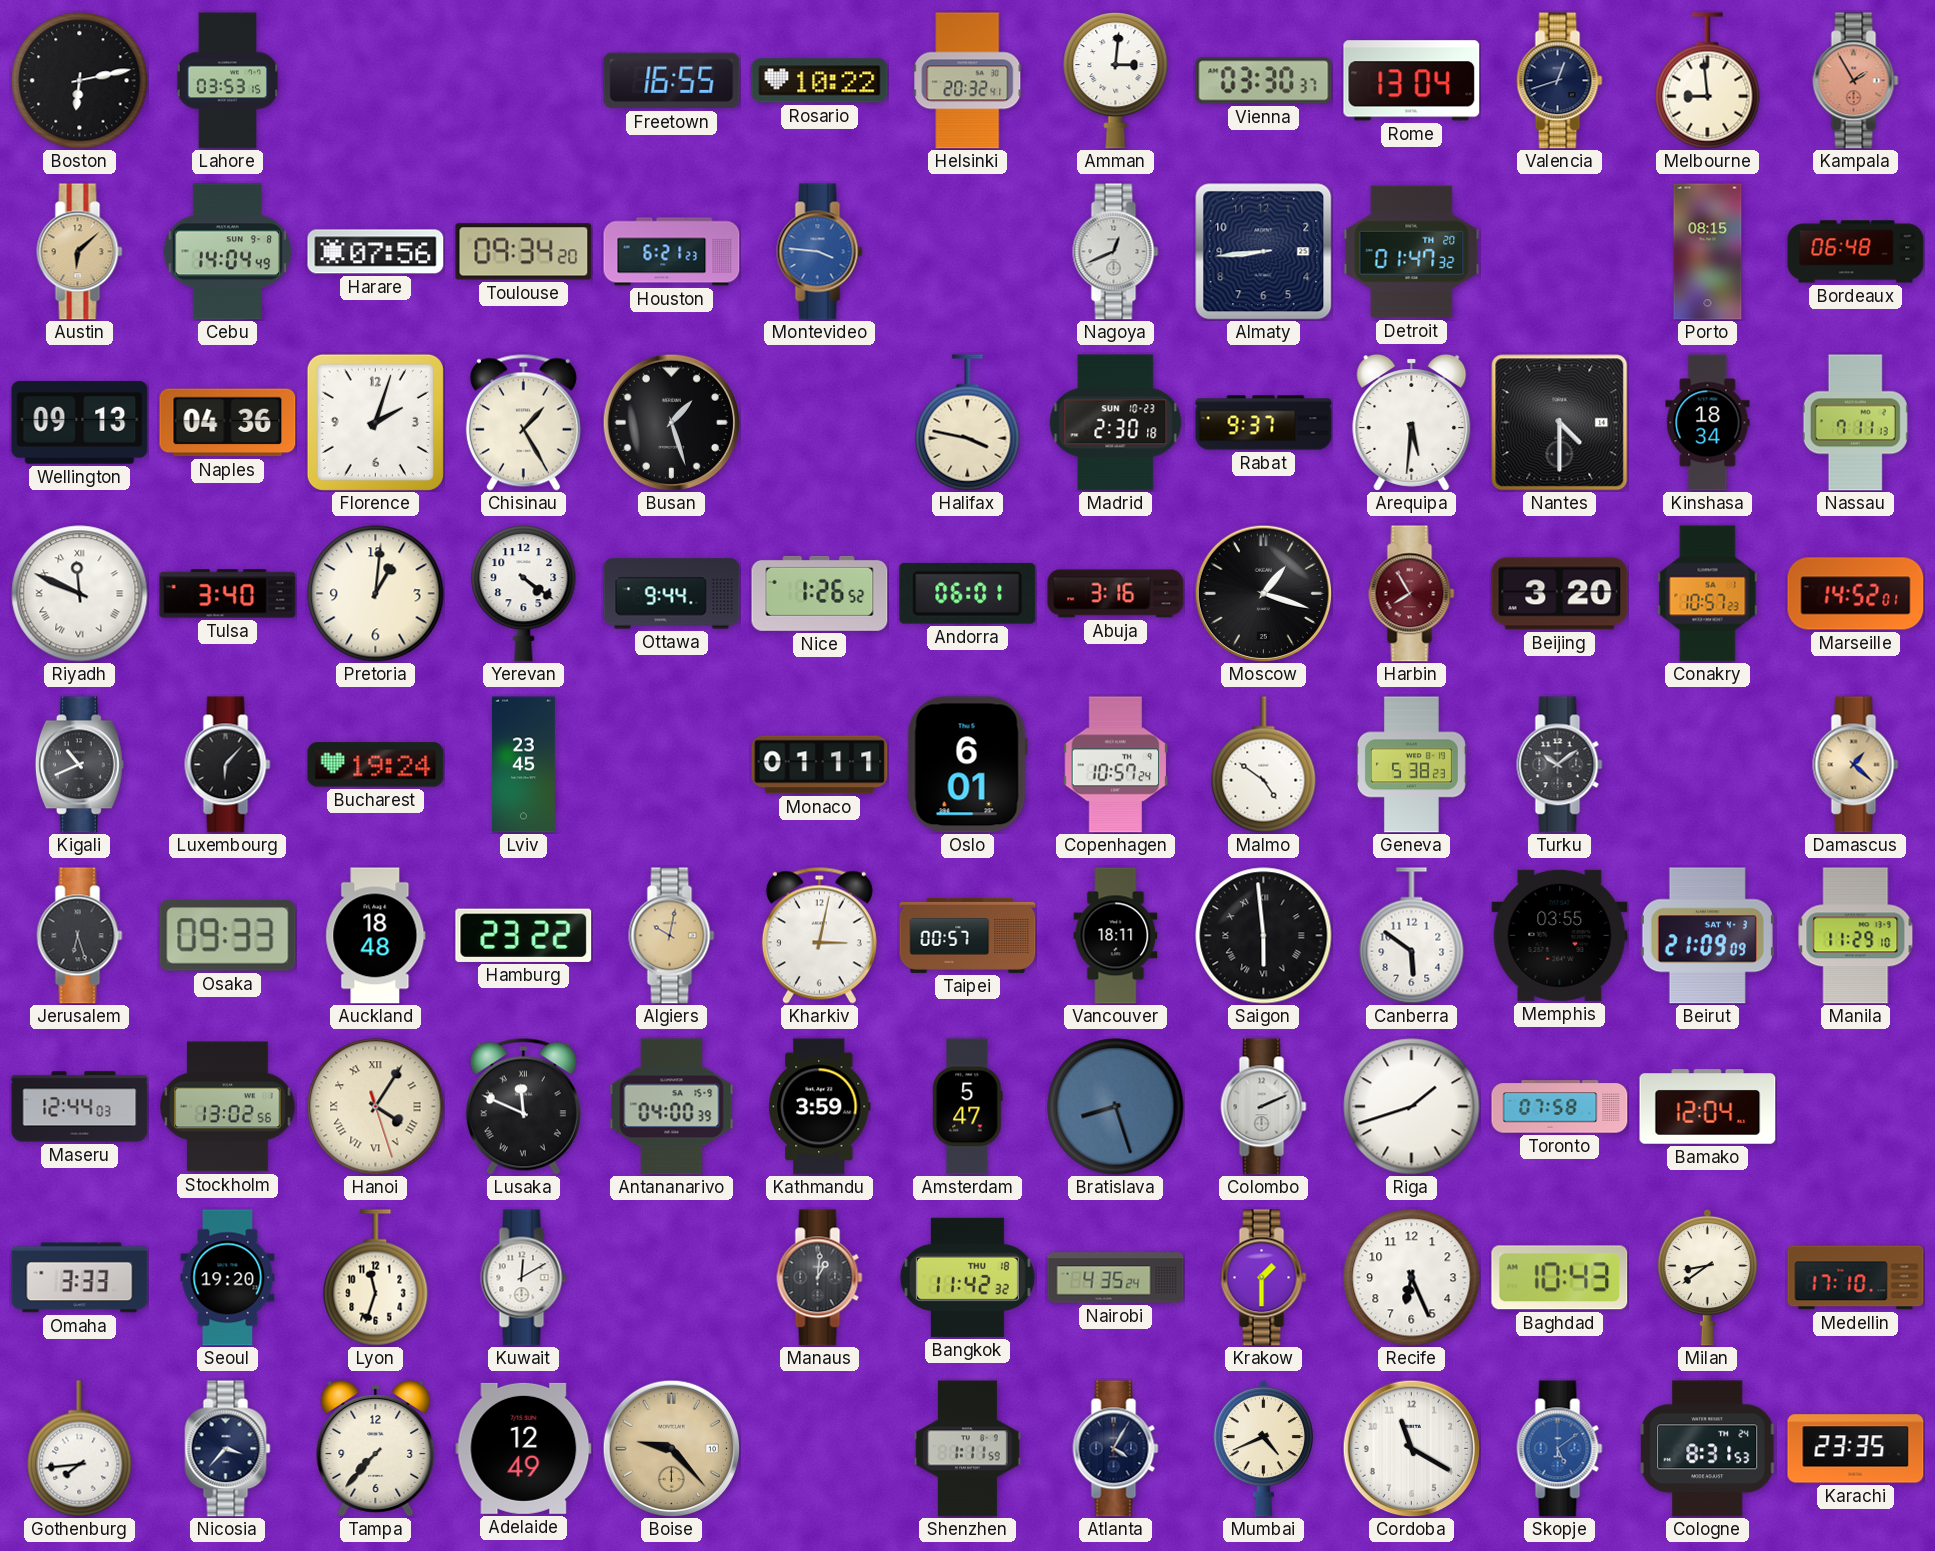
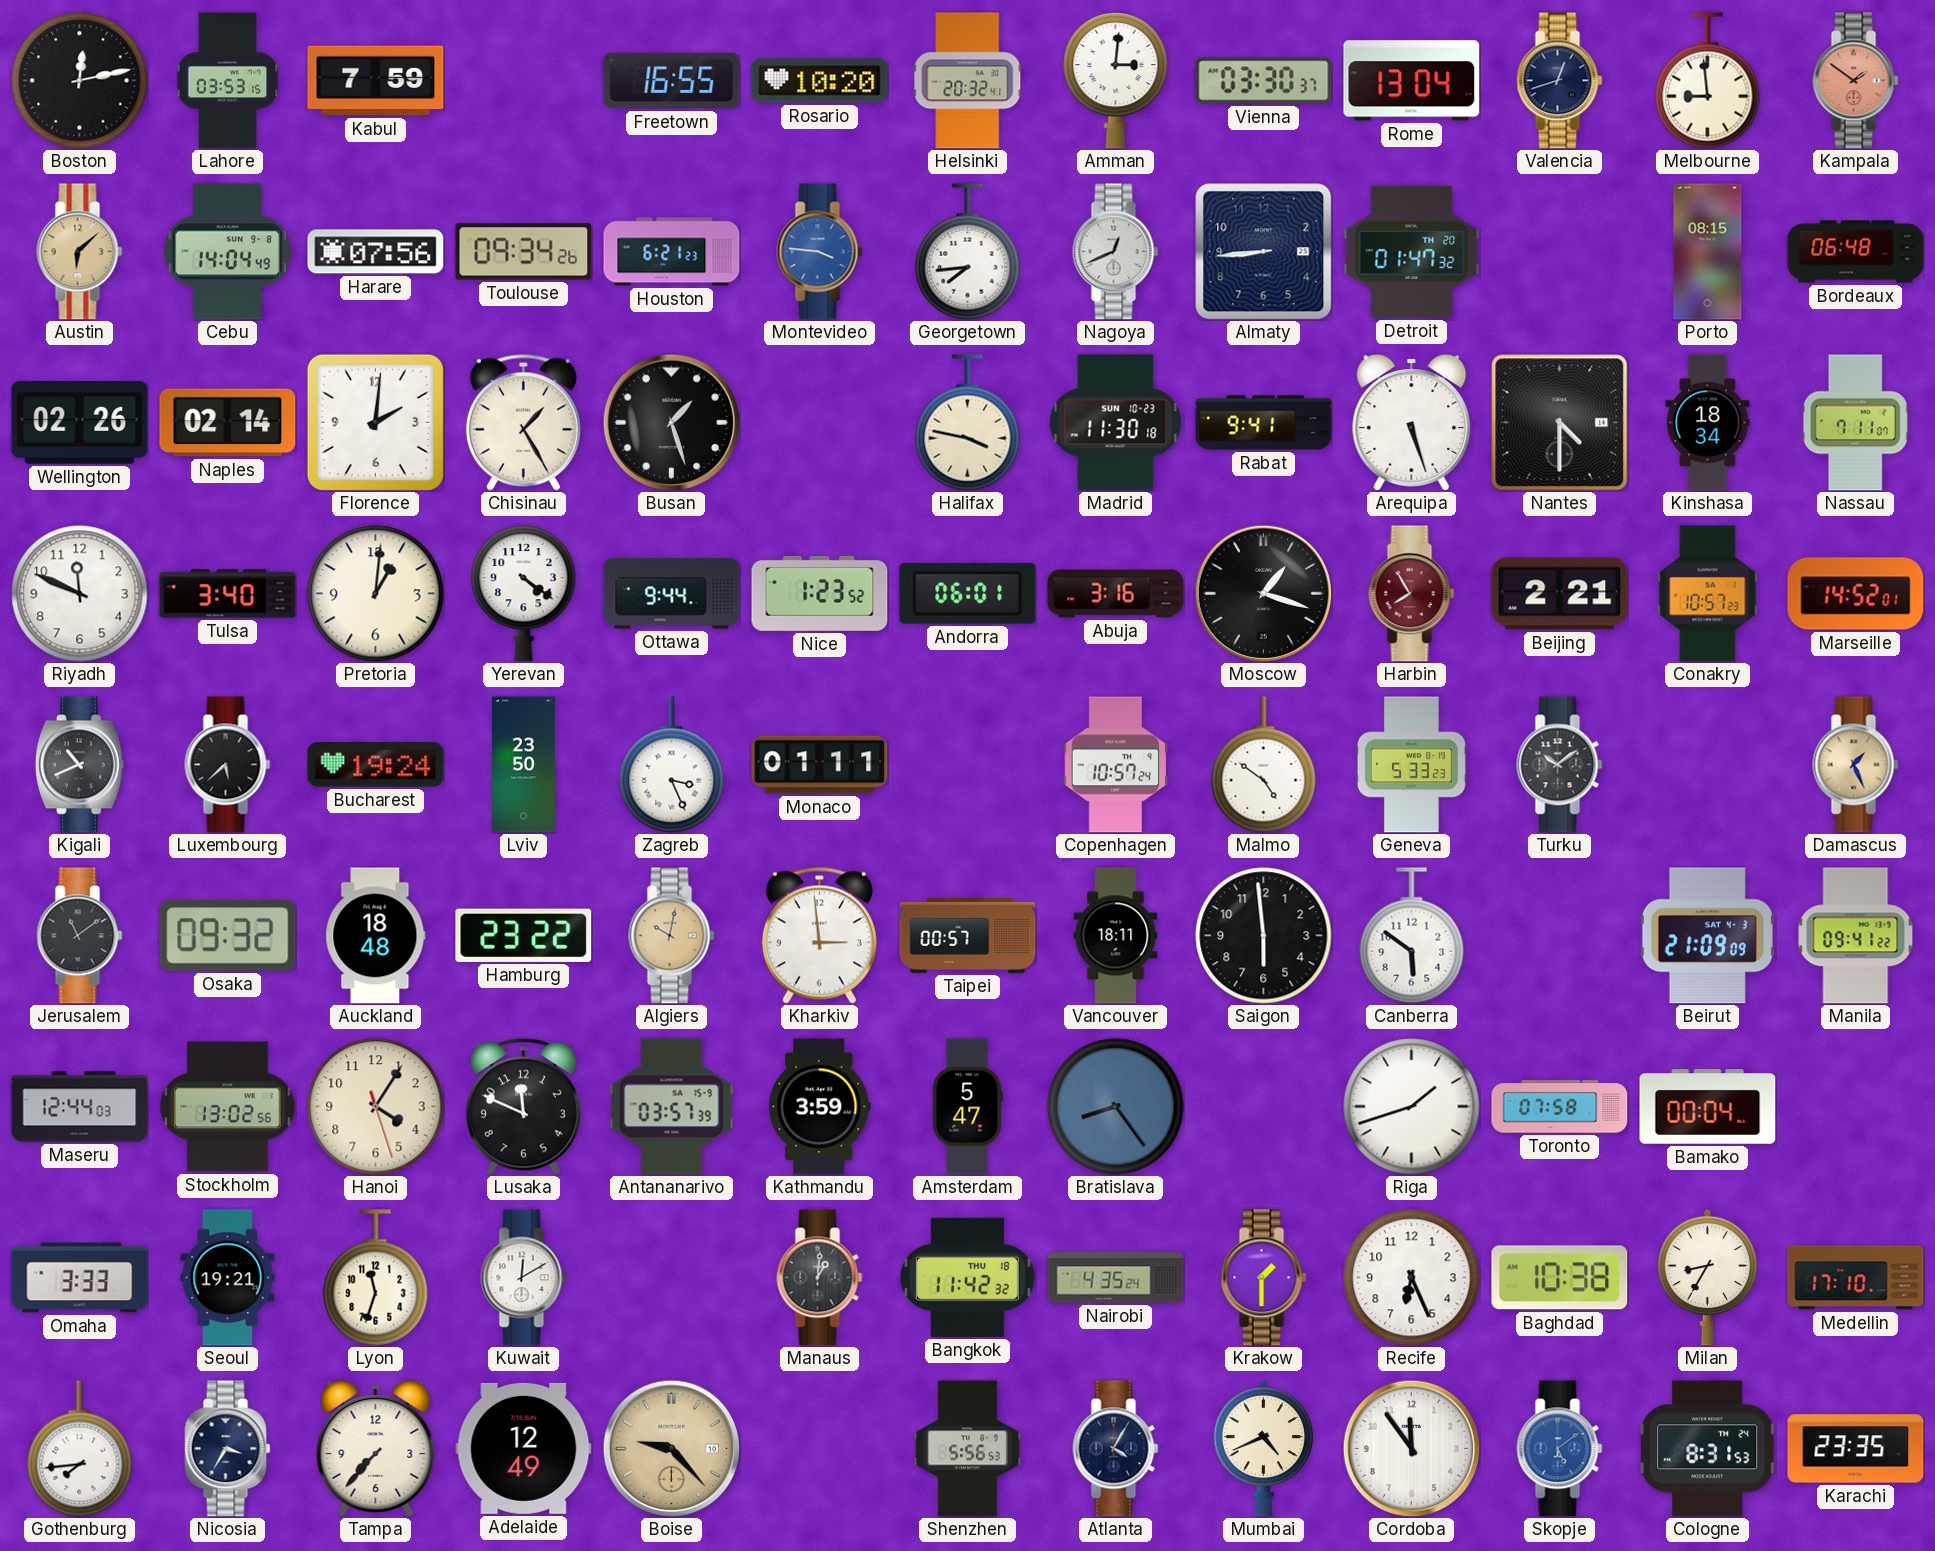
Boston: 6:13 -> 12:13
Kabul: none -> 7:59
Rosario: 10:22 -> 10:20
Kampala: 1:55 -> 1:51
Toulouse: 09:34:20 -> 09:34:26
Georgetown: none -> 7:44
Wellington: 09:13 -> 02:26
Naples: 04:36 -> 02:14
Florence: 2:03 -> 2:01
Madrid: 2:30 -> 11:30
Rabat: 9:37 -> 9:41
Arequipa: 5:31 -> 5:27
Nassau: 7:11:13 -> 7:11:07
Riyadh numerals: Roman -> Arabic
Nice: 1:26 -> 1:23
Beijing: 3:20 -> 2:21
Luxembourg: 6:07 -> 5:38
Lviv: 23:45 -> 23:50
Zagreb: none -> 3:26
Oslo: 6:01 -> none
Geneva: 5:38 -> 5:33
Damascus: 1:22 -> 1:26
Jerusalem: 6:27 -> 11:09
Osaka: 09:33 -> 09:32
Kharkiv: 3:02 -> 2:59
Saigon numerals: Roman -> Arabic
Memphis: 03:55 -> none
Manila: 11:29 -> 09:41
Hanoi numerals: Roman -> Arabic
Lusaka numerals: Roman -> Arabic
Antananarivo: 04:00 -> 03:57
Bratislava: 8:27 -> 8:24
Colombo: 2:11 -> none
Bamako: 12:04 -> 00:04
Seoul: 19:20 -> 19:21
Baghdad: 10:43 -> 10:38
Milan: 8:39 -> 8:35
Nicosia: 3:37 -> 3:35
Shenzhen: 1:11 -> 5:56
Cordoba: 11:20 -> 11:54
